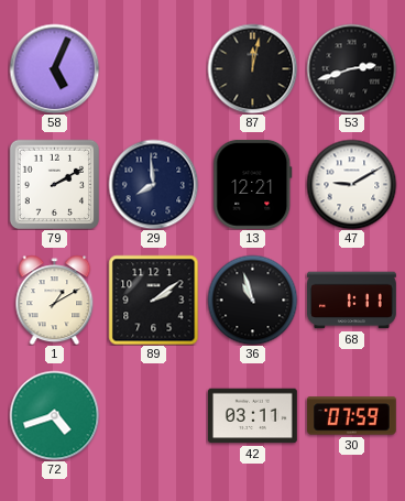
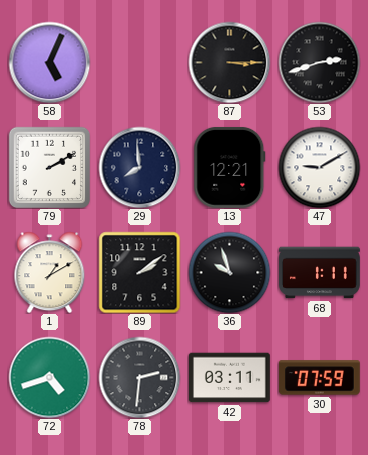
87: 12:02 -> 3:15
36: 10:57 -> 9:57
78: none -> 2:31
